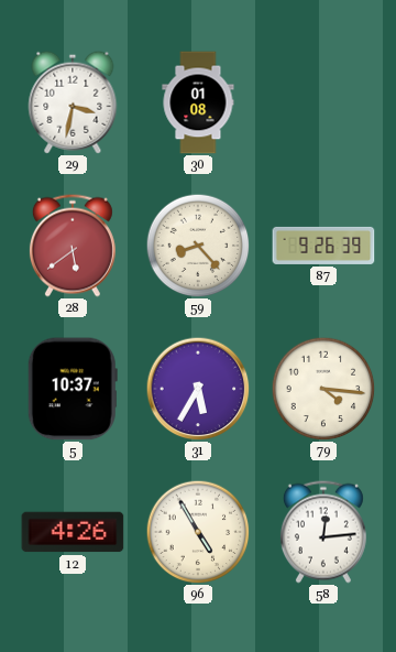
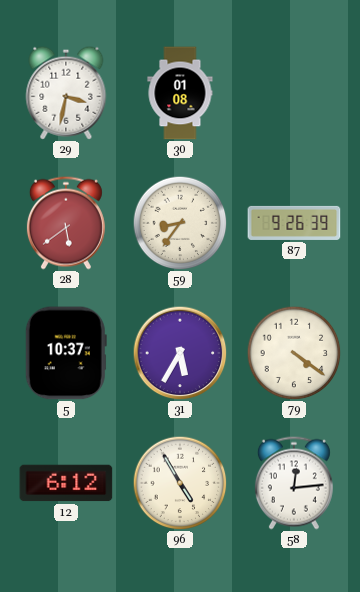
59: 8:23 -> 8:36
79: 4:16 -> 4:21
12: 4:26 -> 6:12
